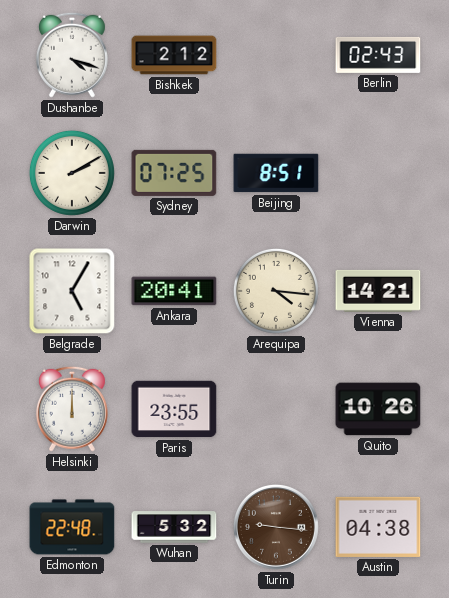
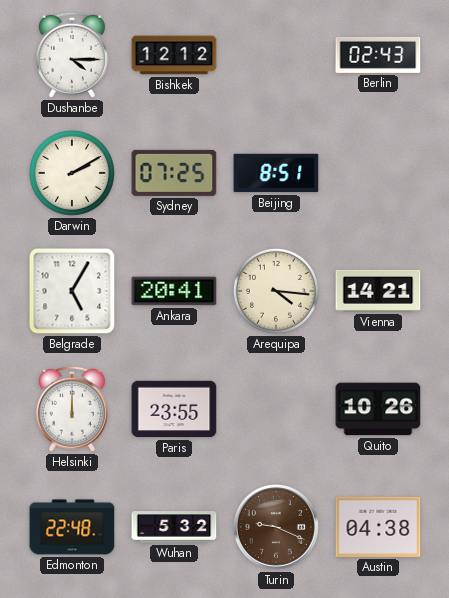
Dushanbe: 4:18 -> 4:15
Bishkek: 2:12 -> 12:12
Turin: 9:16 -> 9:19
